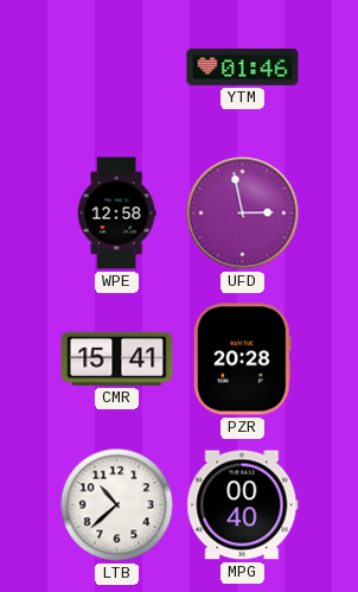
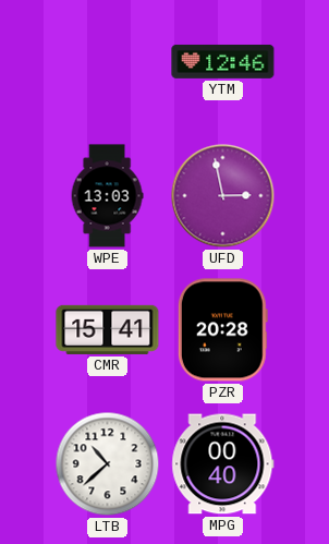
YTM: 01:46 -> 12:46
WPE: 12:58 -> 13:03
